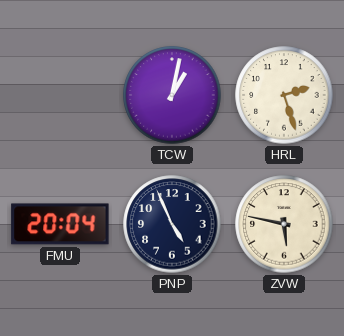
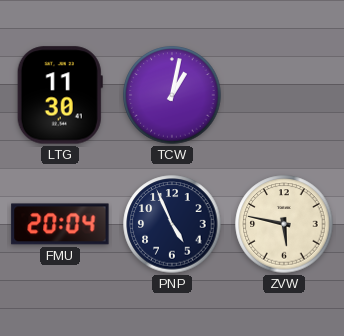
LTG: none -> 11:30
HRL: 2:27 -> none
